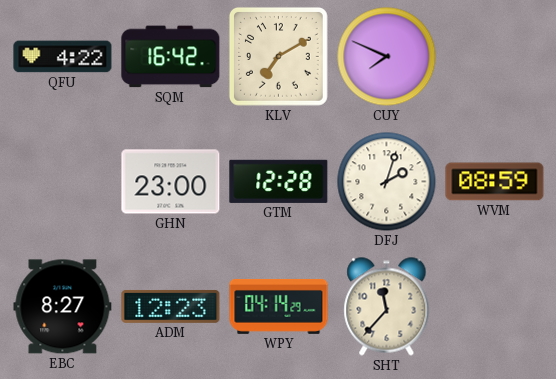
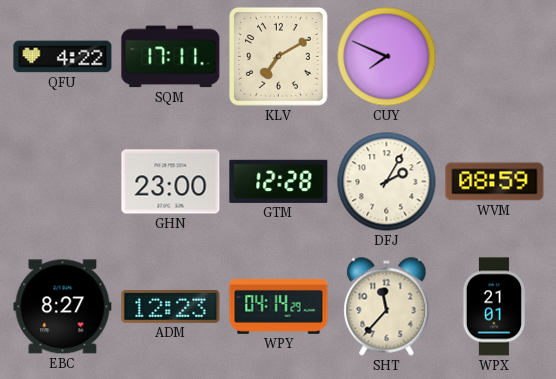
SQM: 16:42 -> 17:11
DFJ: 2:03 -> 2:05
WPX: none -> 21:01
